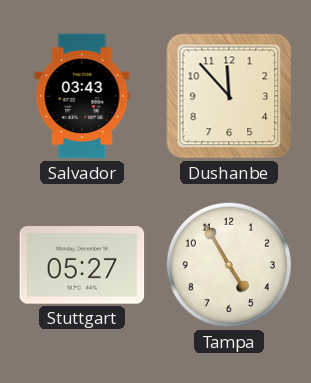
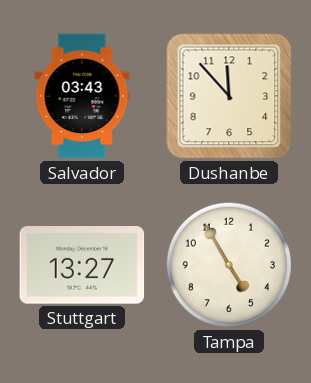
Stuttgart: 05:27 -> 13:27
